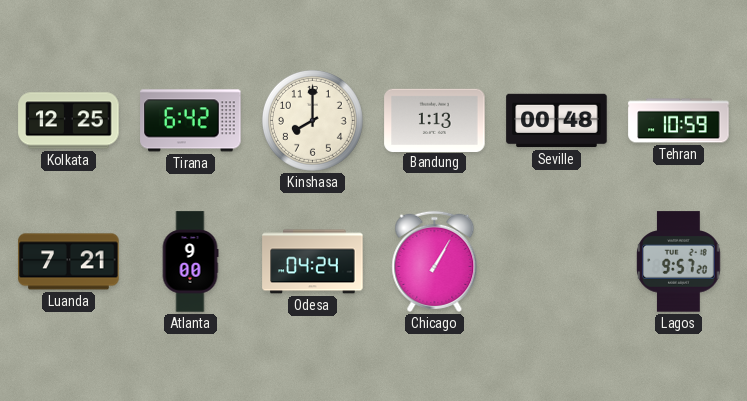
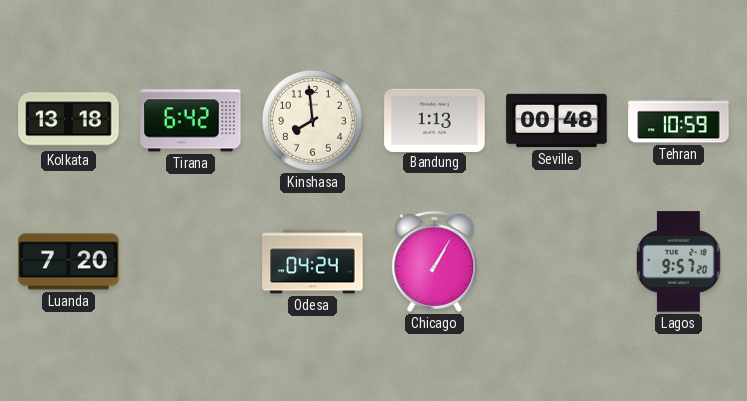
Kolkata: 12:25 -> 13:18
Kinshasa: 8:00 -> 7:59
Luanda: 7:21 -> 7:20
Atlanta: 9:00 -> none
